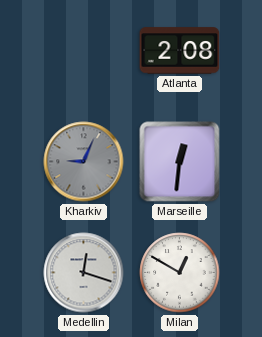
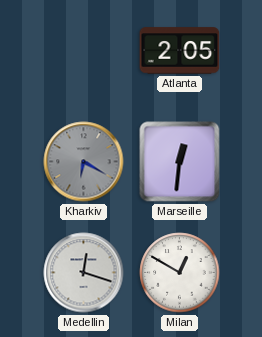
Atlanta: 2:08 -> 2:05
Kharkiv: 9:04 -> 6:20
